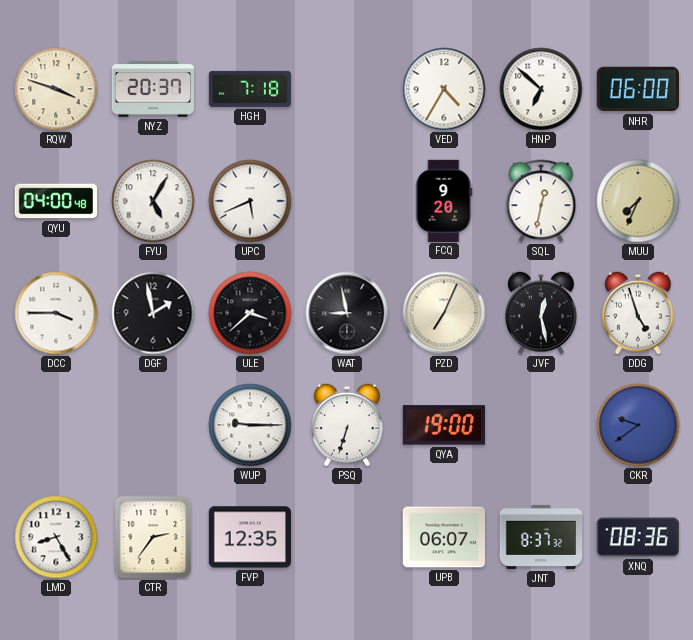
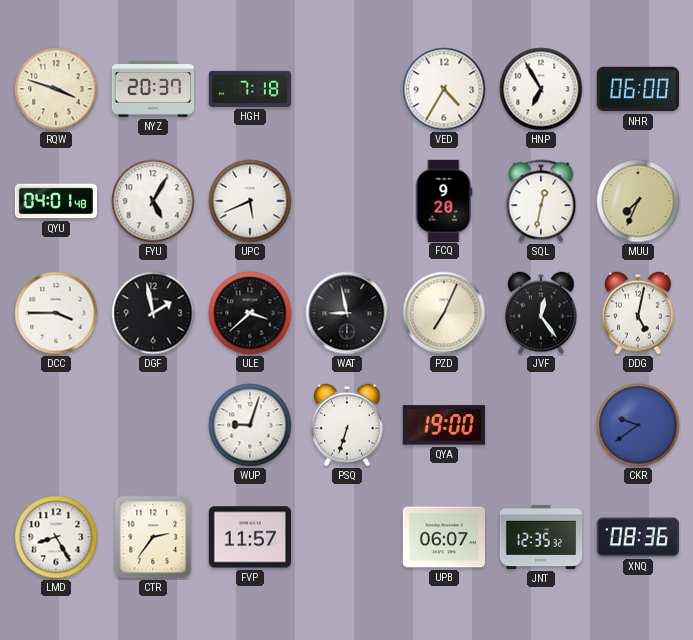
HNP: 6:52 -> 6:55
QYU: 04:00 -> 04:01
JVF: 12:28 -> 12:24
DDG: 4:57 -> 5:02
WUP: 9:15 -> 9:03
FVP: 12:35 -> 11:57
JNT: 8:37 -> 12:35
